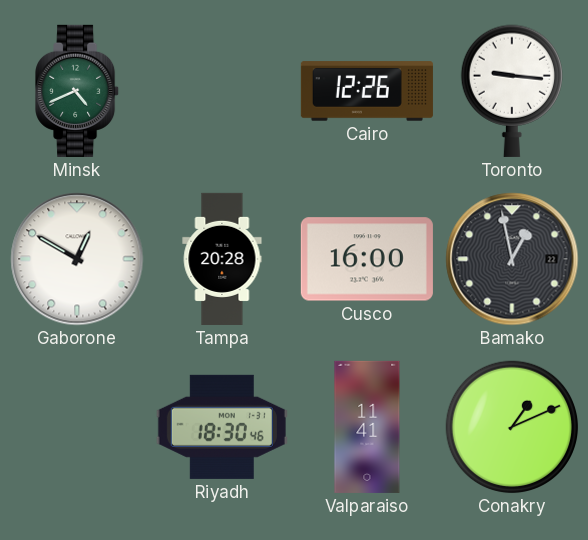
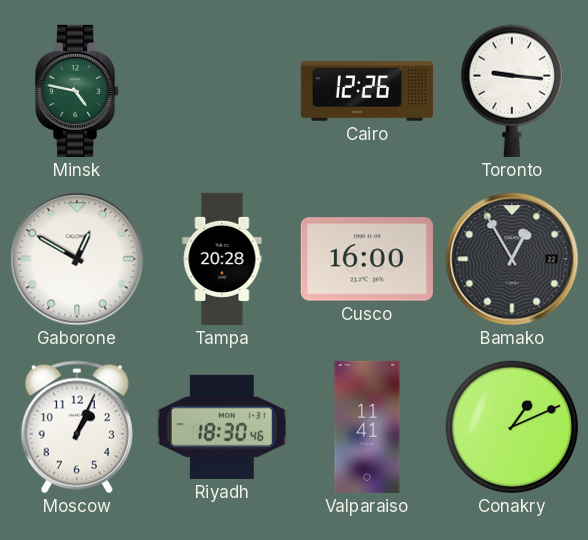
Minsk: 4:41 -> 4:47
Bamako: 12:58 -> 12:55
Moscow: none -> 1:04
